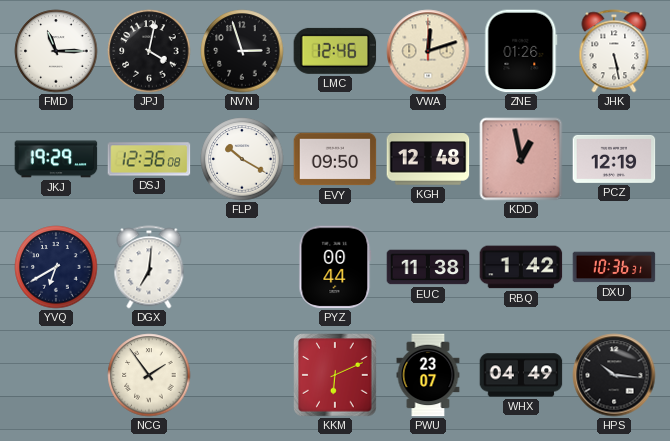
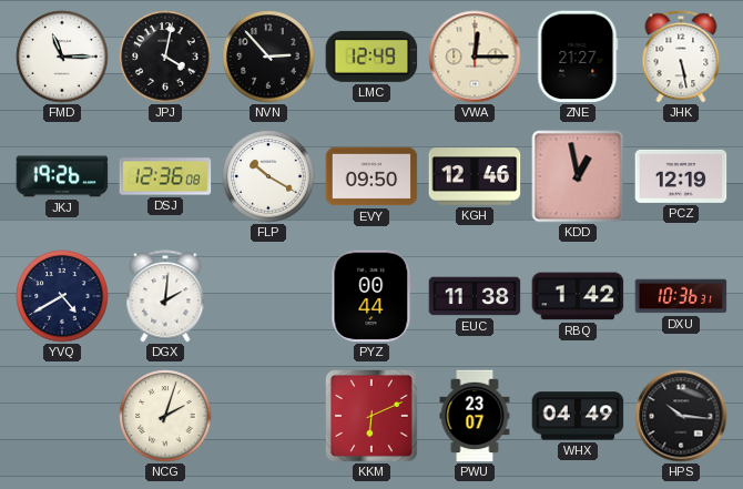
NVN: 2:57 -> 2:53
LMC: 12:46 -> 12:49
VWA: 12:12 -> 12:15
ZNE: 01:26 -> 21:27
JKJ: 19:29 -> 19:26
KGH: 12:48 -> 12:46
YVQ: 6:40 -> 4:40
DGX: 7:01 -> 2:01
NCG: 1:54 -> 2:03
